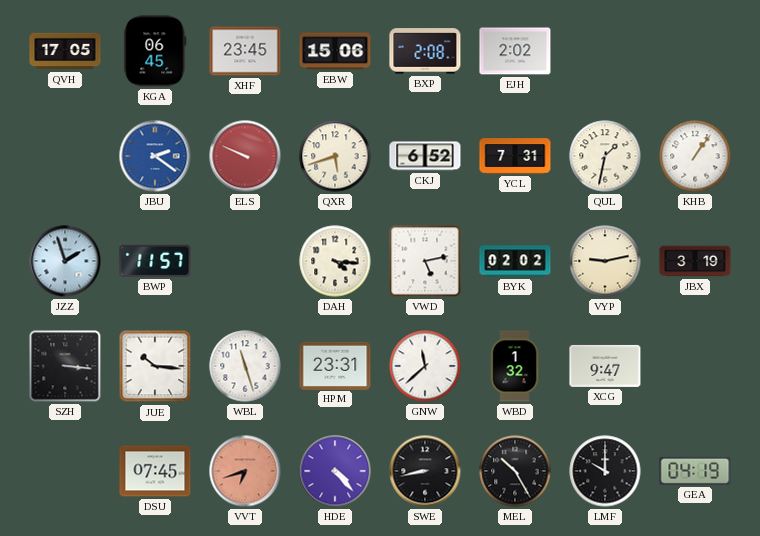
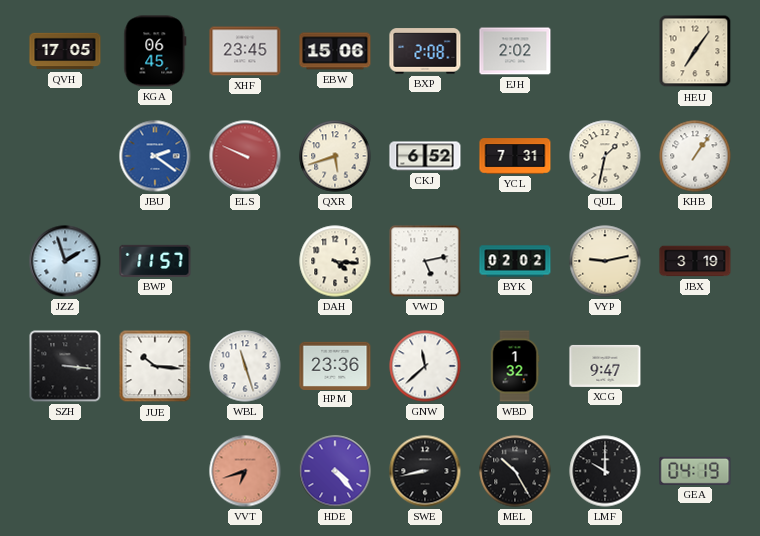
HEU: none -> 7:06
HPM: 23:31 -> 23:36
DSU: 07:45 -> none
